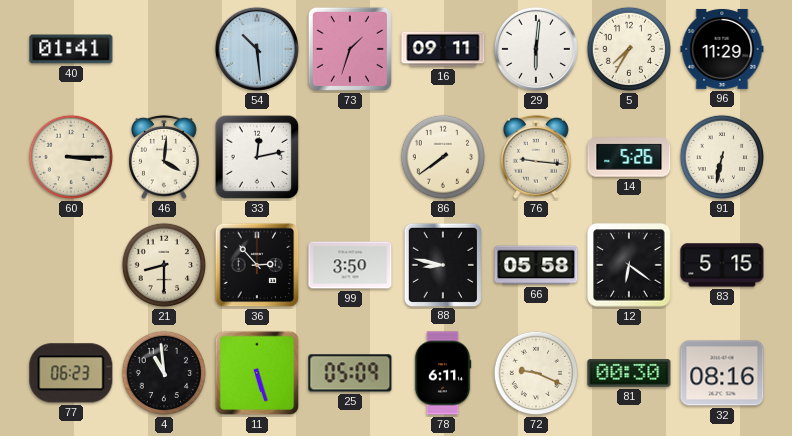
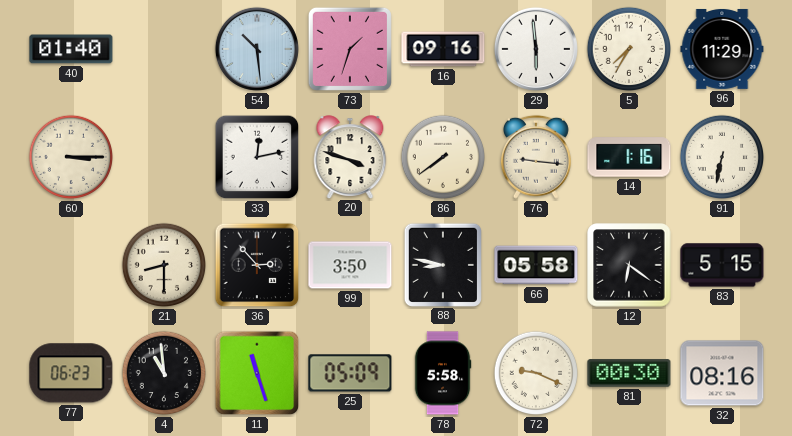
40: 01:41 -> 01:40
16: 09:11 -> 09:16
29: 6:01 -> 5:59
46: 4:01 -> none
20: none -> 3:48
14: 5:26 -> 1:16
11: 5:27 -> 11:27
78: 6:11 -> 5:58
